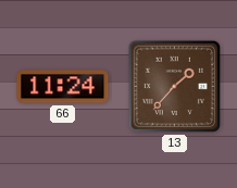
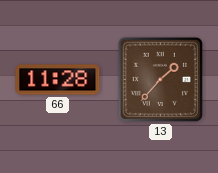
66: 11:24 -> 11:28
